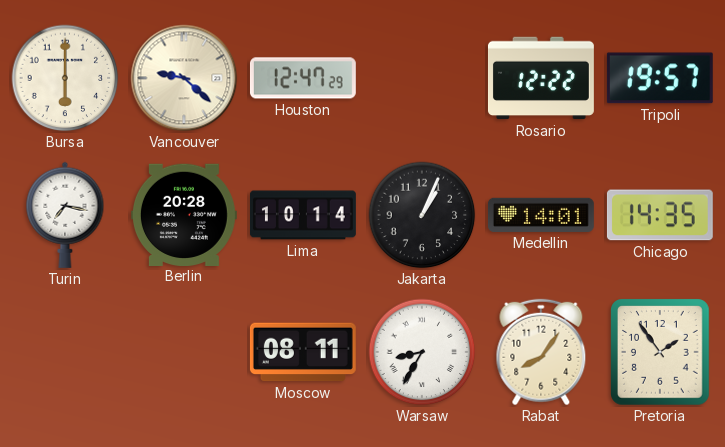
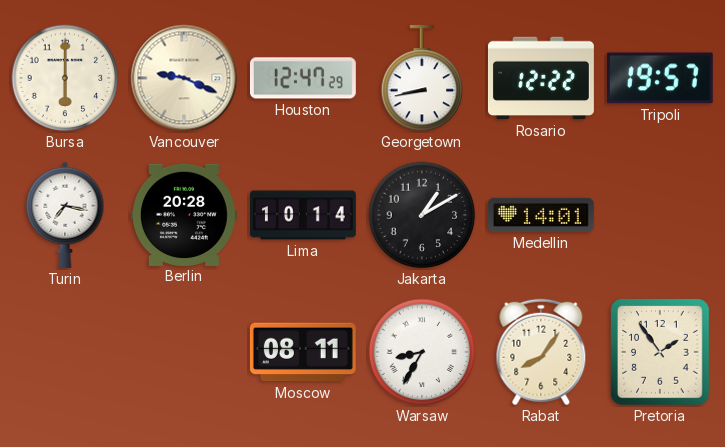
Vancouver: 9:22 -> 9:19
Georgetown: none -> 8:43
Jakarta: 1:04 -> 1:10
Chicago: 14:35 -> none
